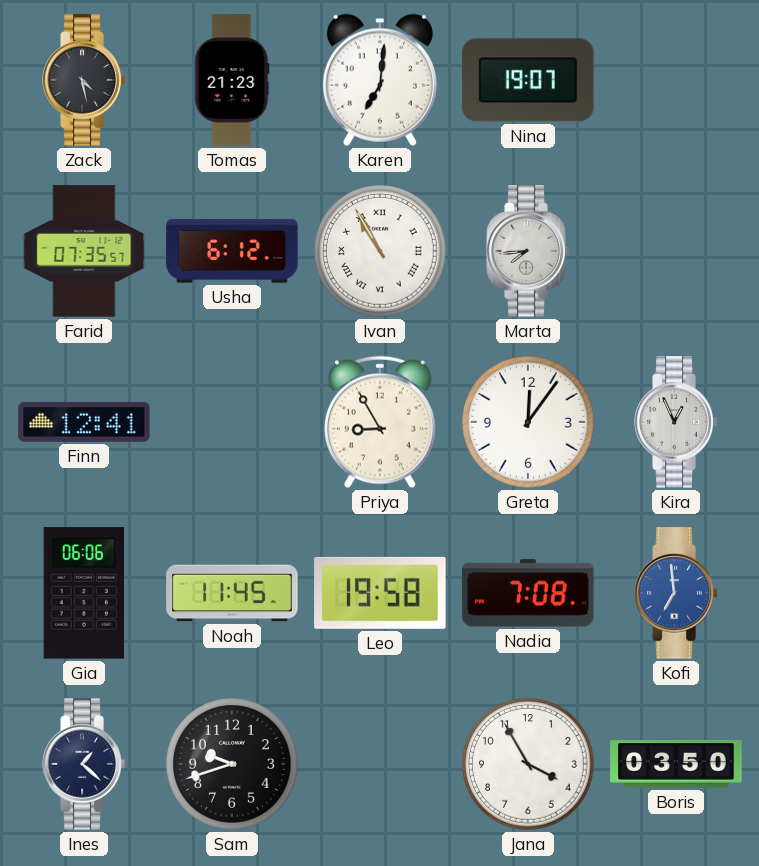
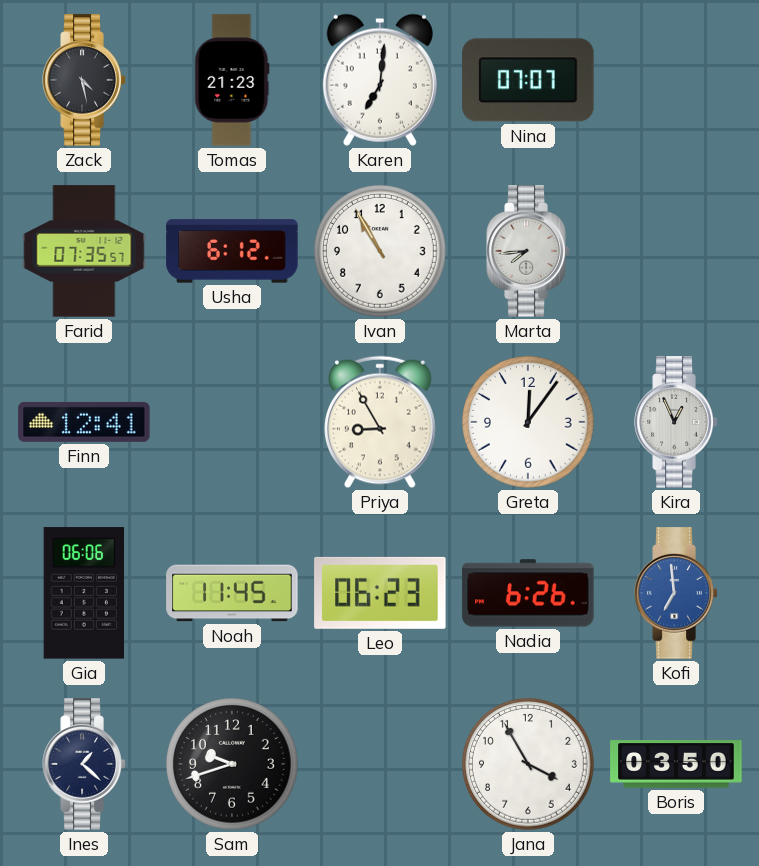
Nina: 19:07 -> 07:07
Ivan numerals: Roman -> Arabic
Leo: 19:58 -> 06:23
Nadia: 7:08 -> 6:26
